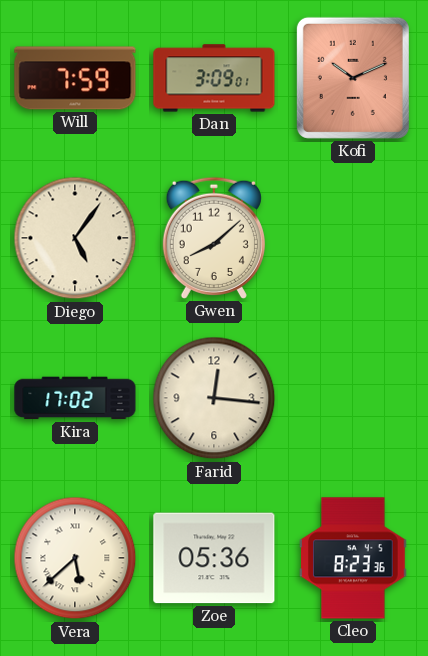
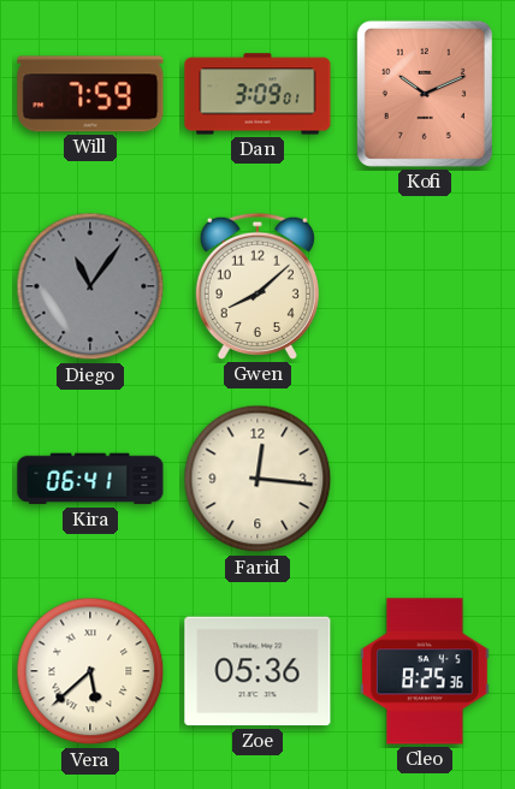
Diego: 5:06 -> 11:06
Diego dial: cream -> grey
Kira: 17:02 -> 06:41
Cleo: 8:23 -> 8:25
